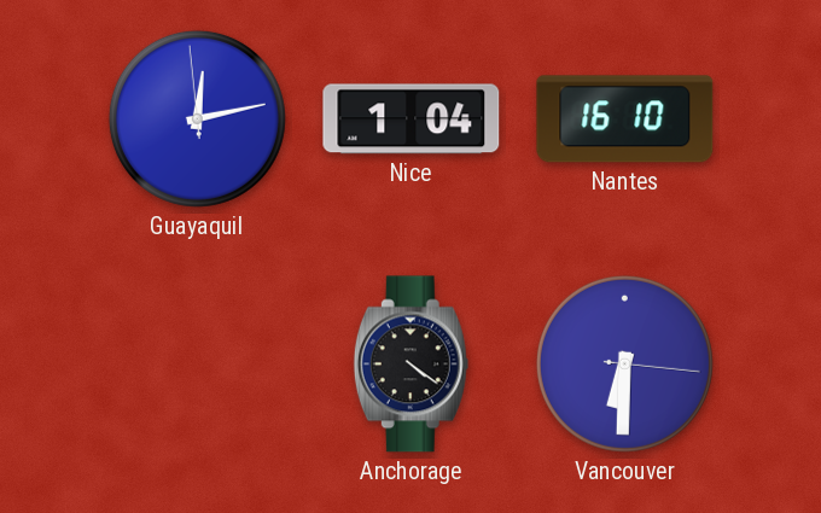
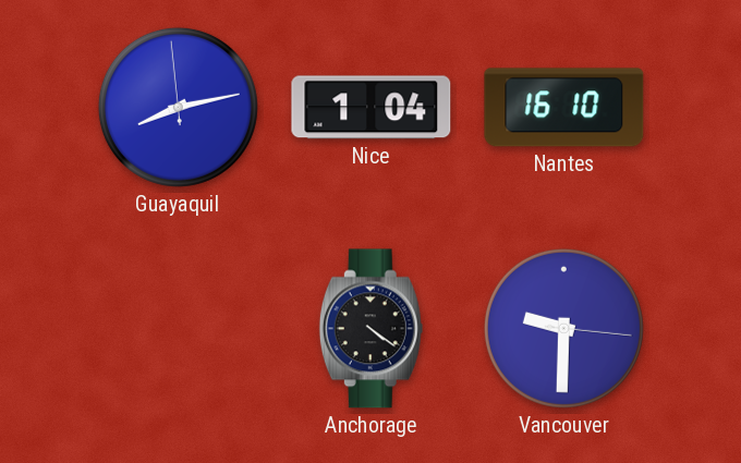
Guayaquil: 12:12 -> 8:12
Vancouver: 6:30 -> 9:30
